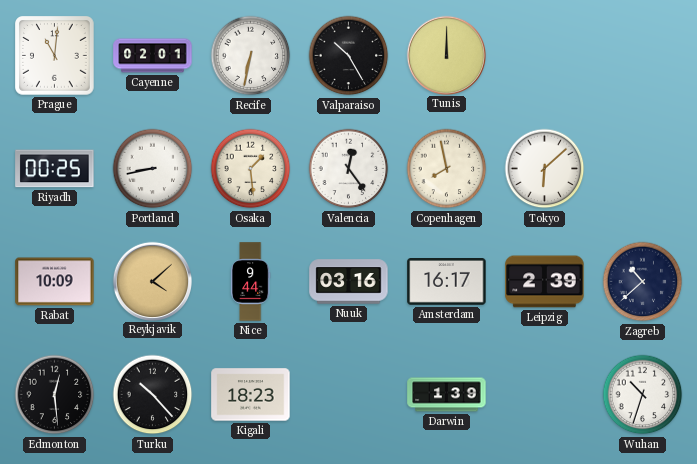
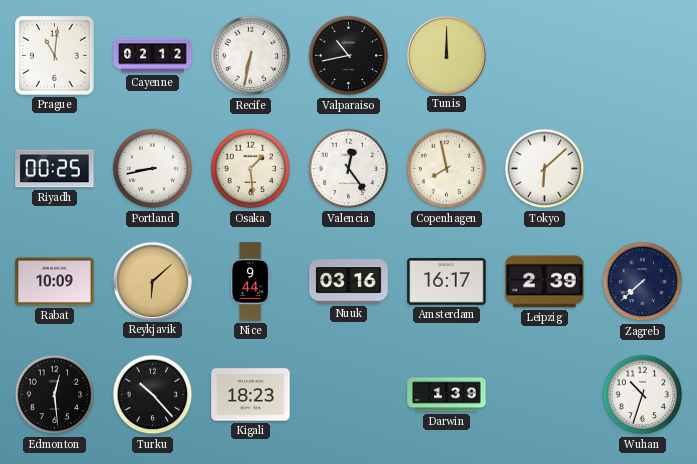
Cayenne: 02:01 -> 02:12
Valparaiso: 10:25 -> 10:43
Reykjavik: 4:08 -> 6:08
Zagreb: 10:38 -> 7:38
